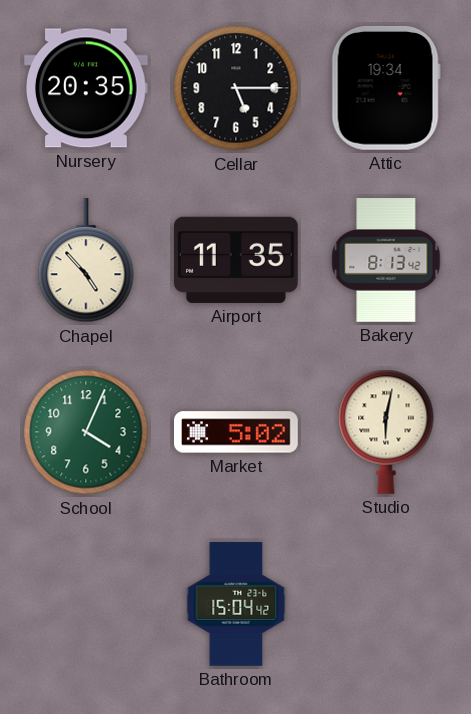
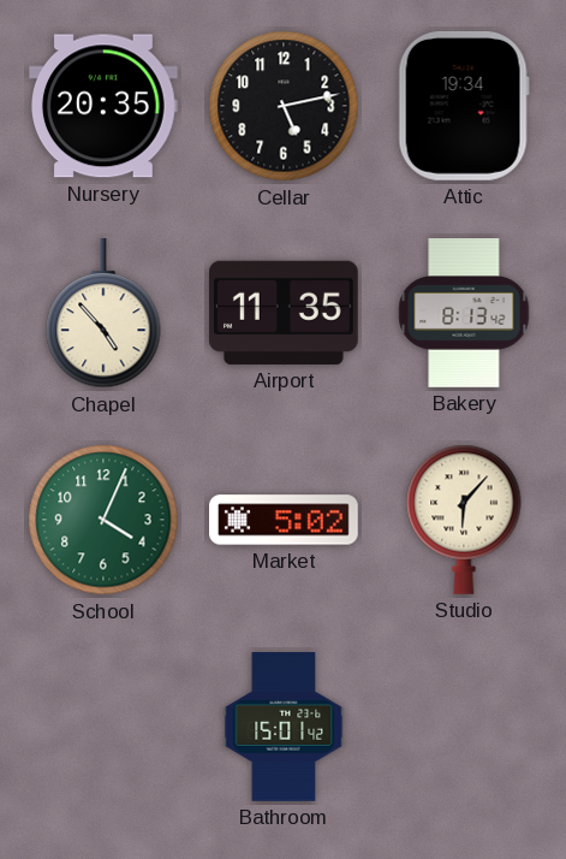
Cellar: 5:15 -> 5:13
Studio: 6:02 -> 6:07
Bathroom: 15:04 -> 15:01
